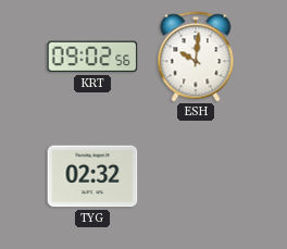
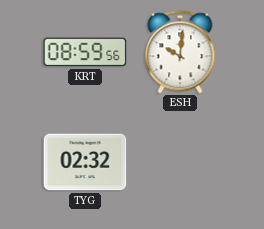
KRT: 09:02 -> 08:59
